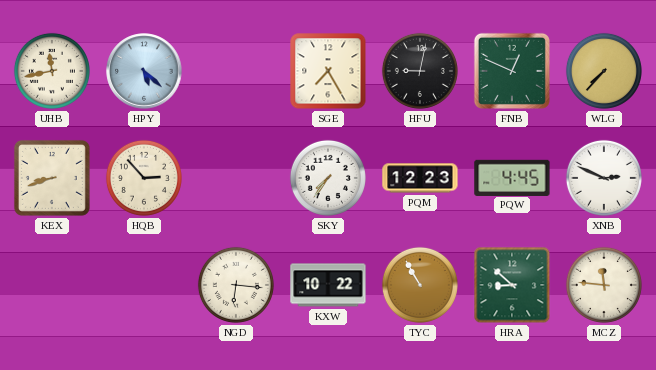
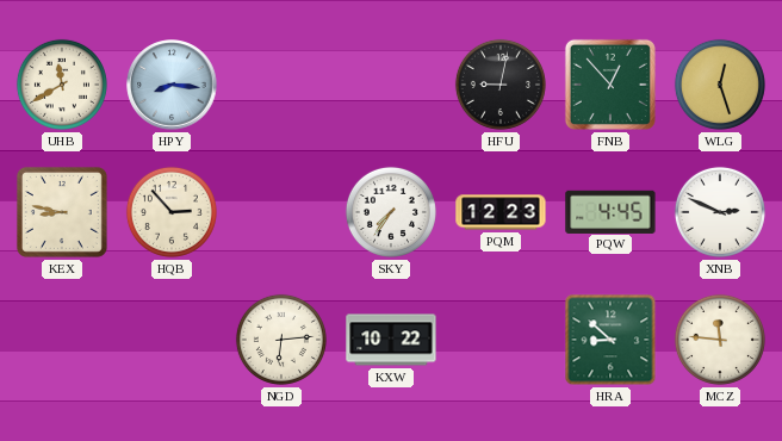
UHB: 11:43 -> 11:40
HPY: 5:22 -> 8:16
SGE: 7:25 -> none
FNB: 12:49 -> 12:53
WLG: 7:37 -> 12:27
KEX: 8:42 -> 8:47
NGD: 6:16 -> 6:14
TYC: 10:55 -> none
